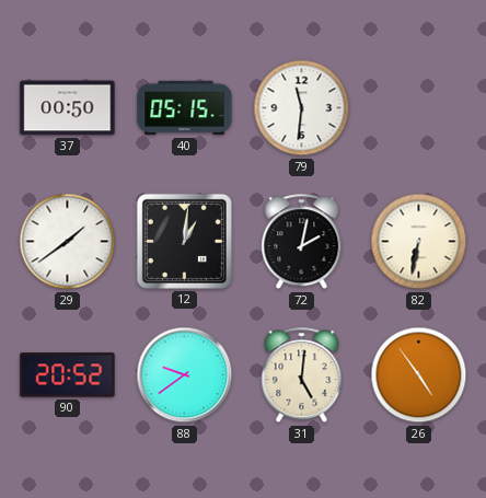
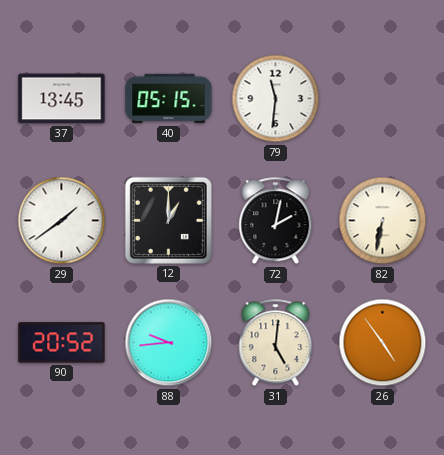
37: 00:50 -> 13:45
12: 1:01 -> 1:00
88: 9:39 -> 9:44
